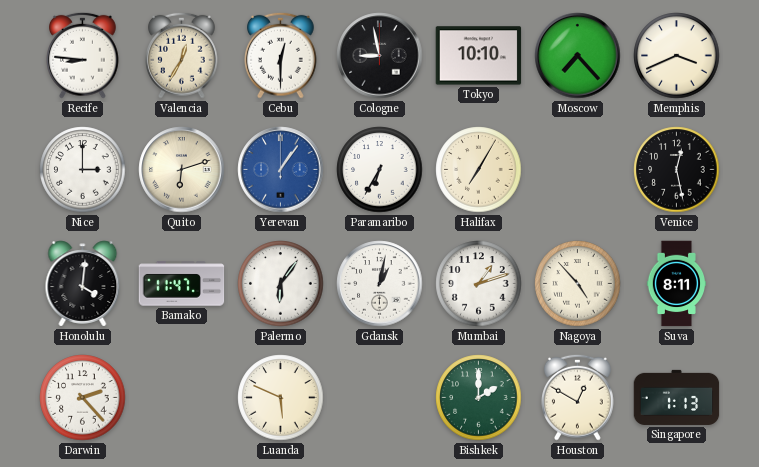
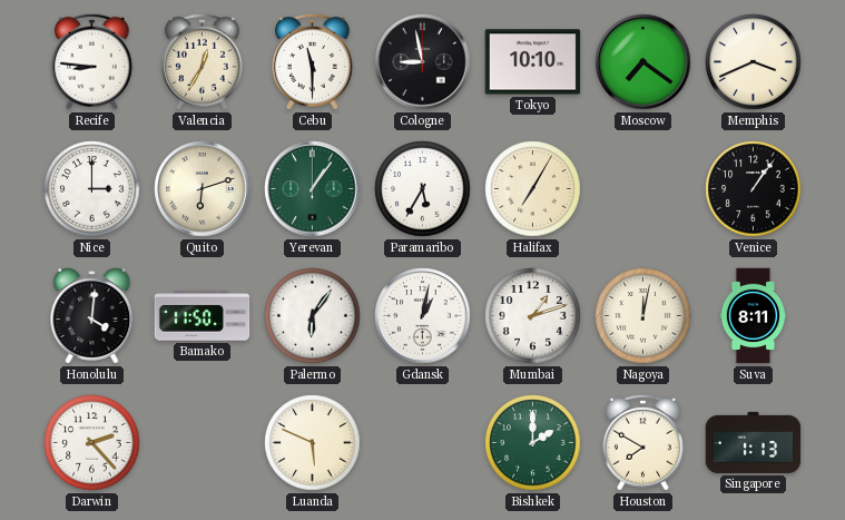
Cebu: 12:30 -> 11:30
Moscow: 7:23 -> 7:21
Yerevan dial: blue -> green
Paramaribo: 6:35 -> 5:35
Venice: 12:28 -> 1:06
Bamako: 11:47 -> 11:50
Nagoya: 4:53 -> 12:02
Houston: 12:50 -> 7:50
